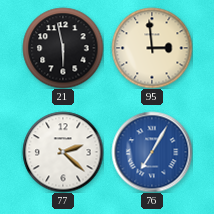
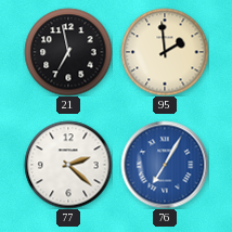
21: 5:58 -> 6:58
95: 2:59 -> 1:59
